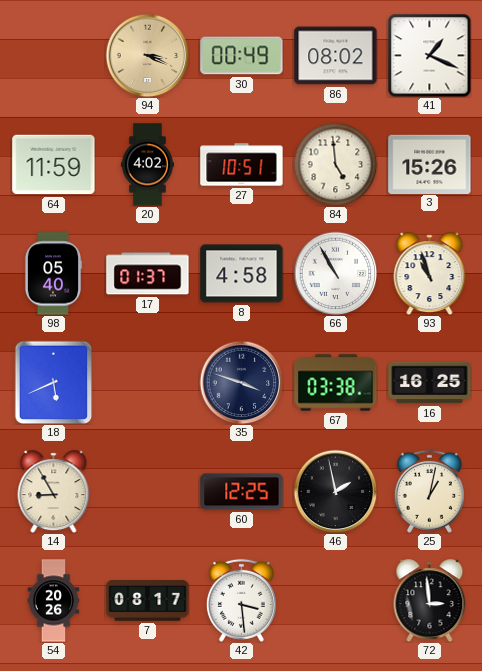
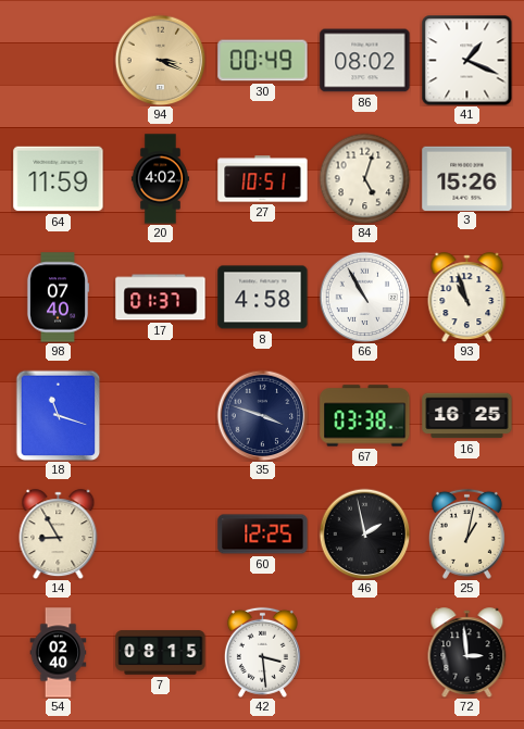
84: 4:59 -> 5:03
98: 05:40 -> 07:40
18: 5:41 -> 11:18
54: 20:26 -> 02:40
7: 08:17 -> 08:15
